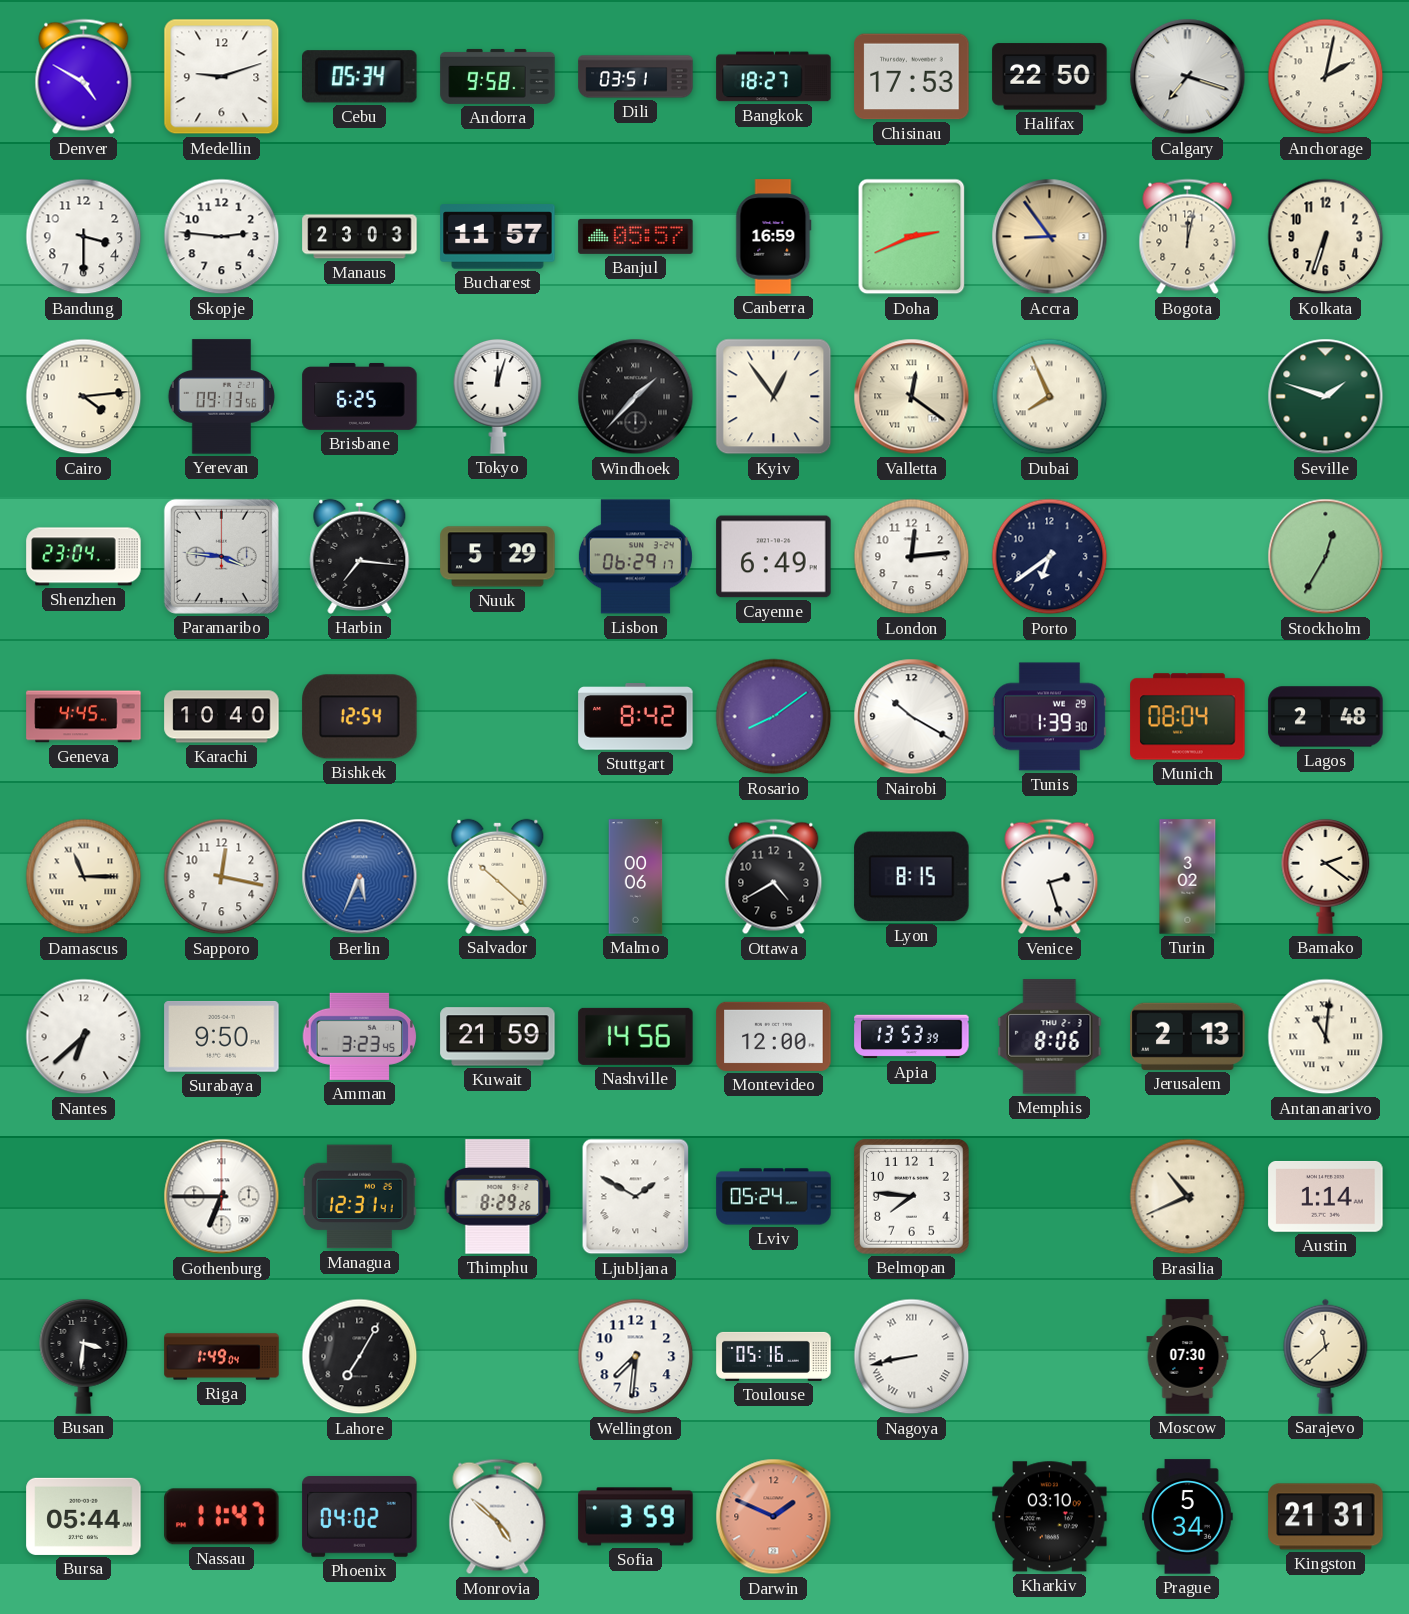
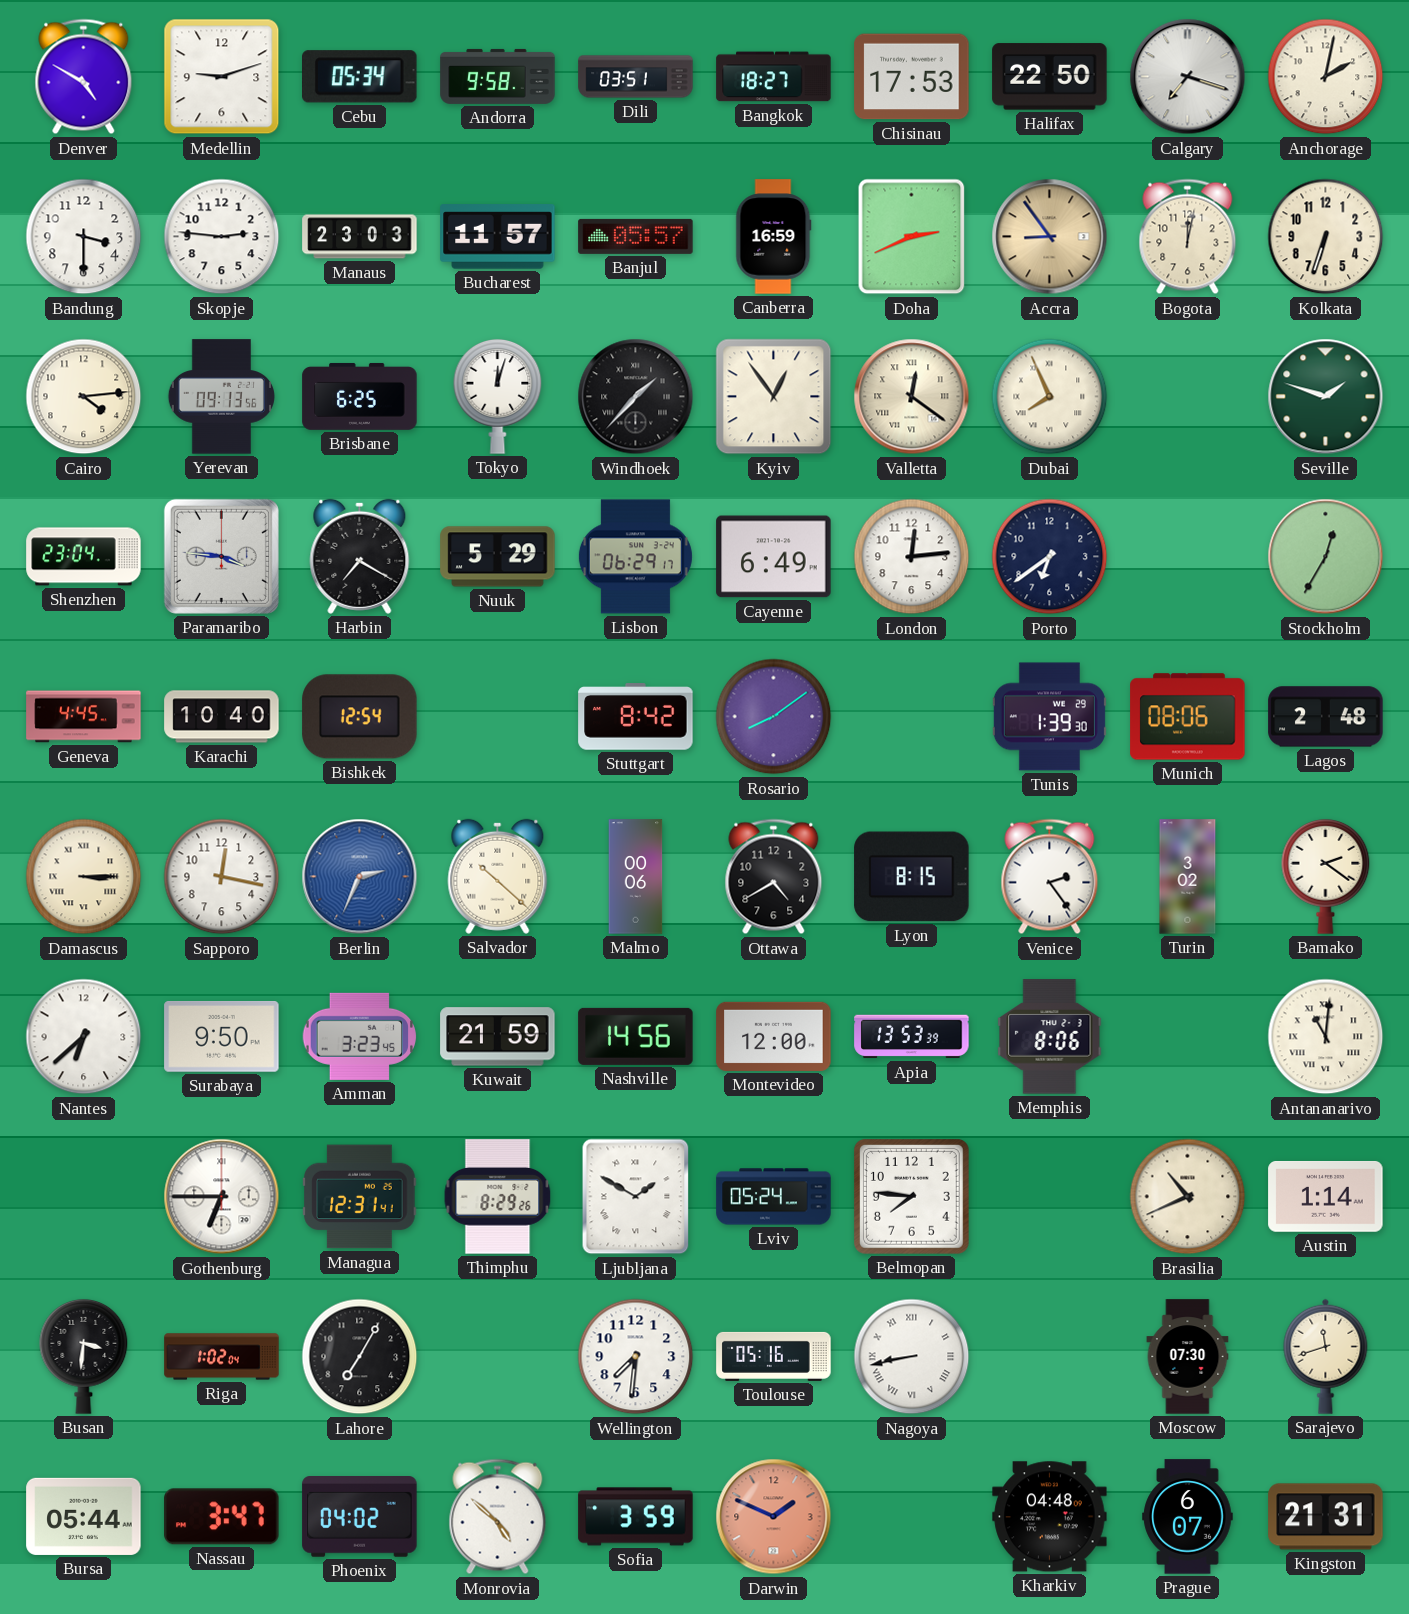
Harbin: 7:16 -> 7:20
Nairobi: 10:20 -> none
Munich: 08:04 -> 08:06
Damascus: 11:15 -> 3:15
Berlin: 5:34 -> 2:34
Venice: 2:27 -> 2:24
Jerusalem: 2:13 -> none
Riga: 1:49 -> 1:02
Sarajevo: 11:38 -> 11:42
Nassau: 11:47 -> 3:47
Kharkiv: 03:10 -> 04:48
Prague: 5:34 -> 6:07
